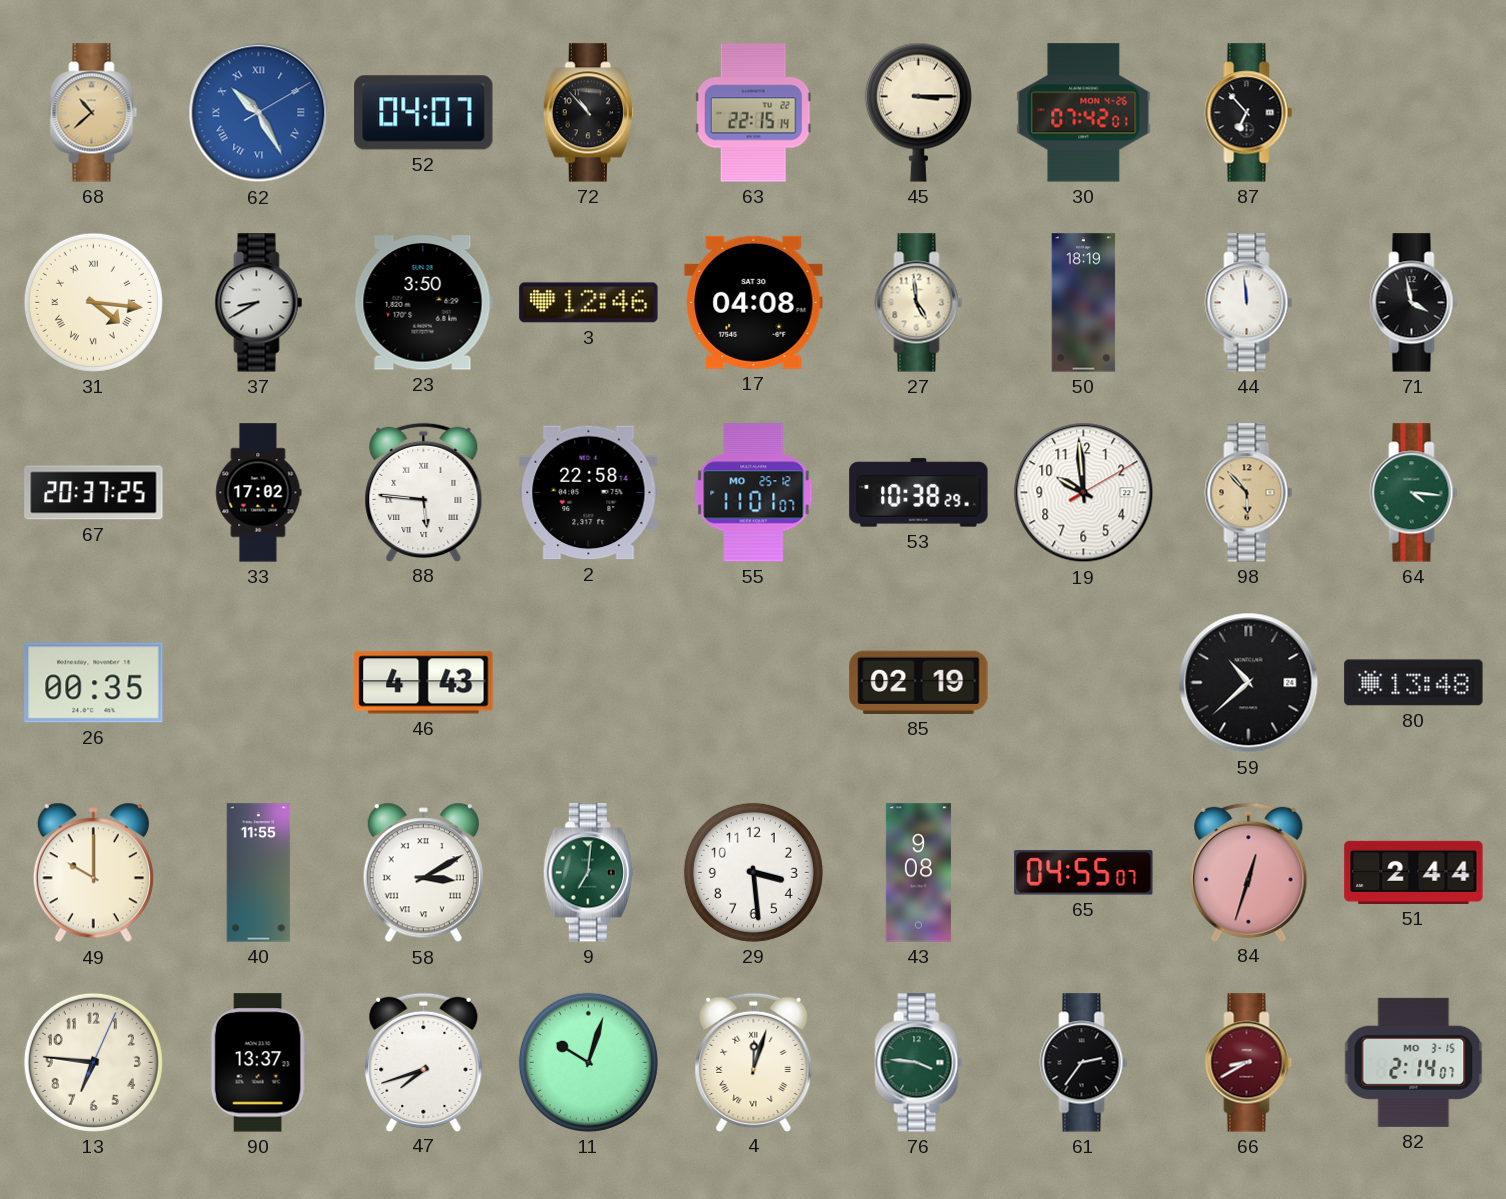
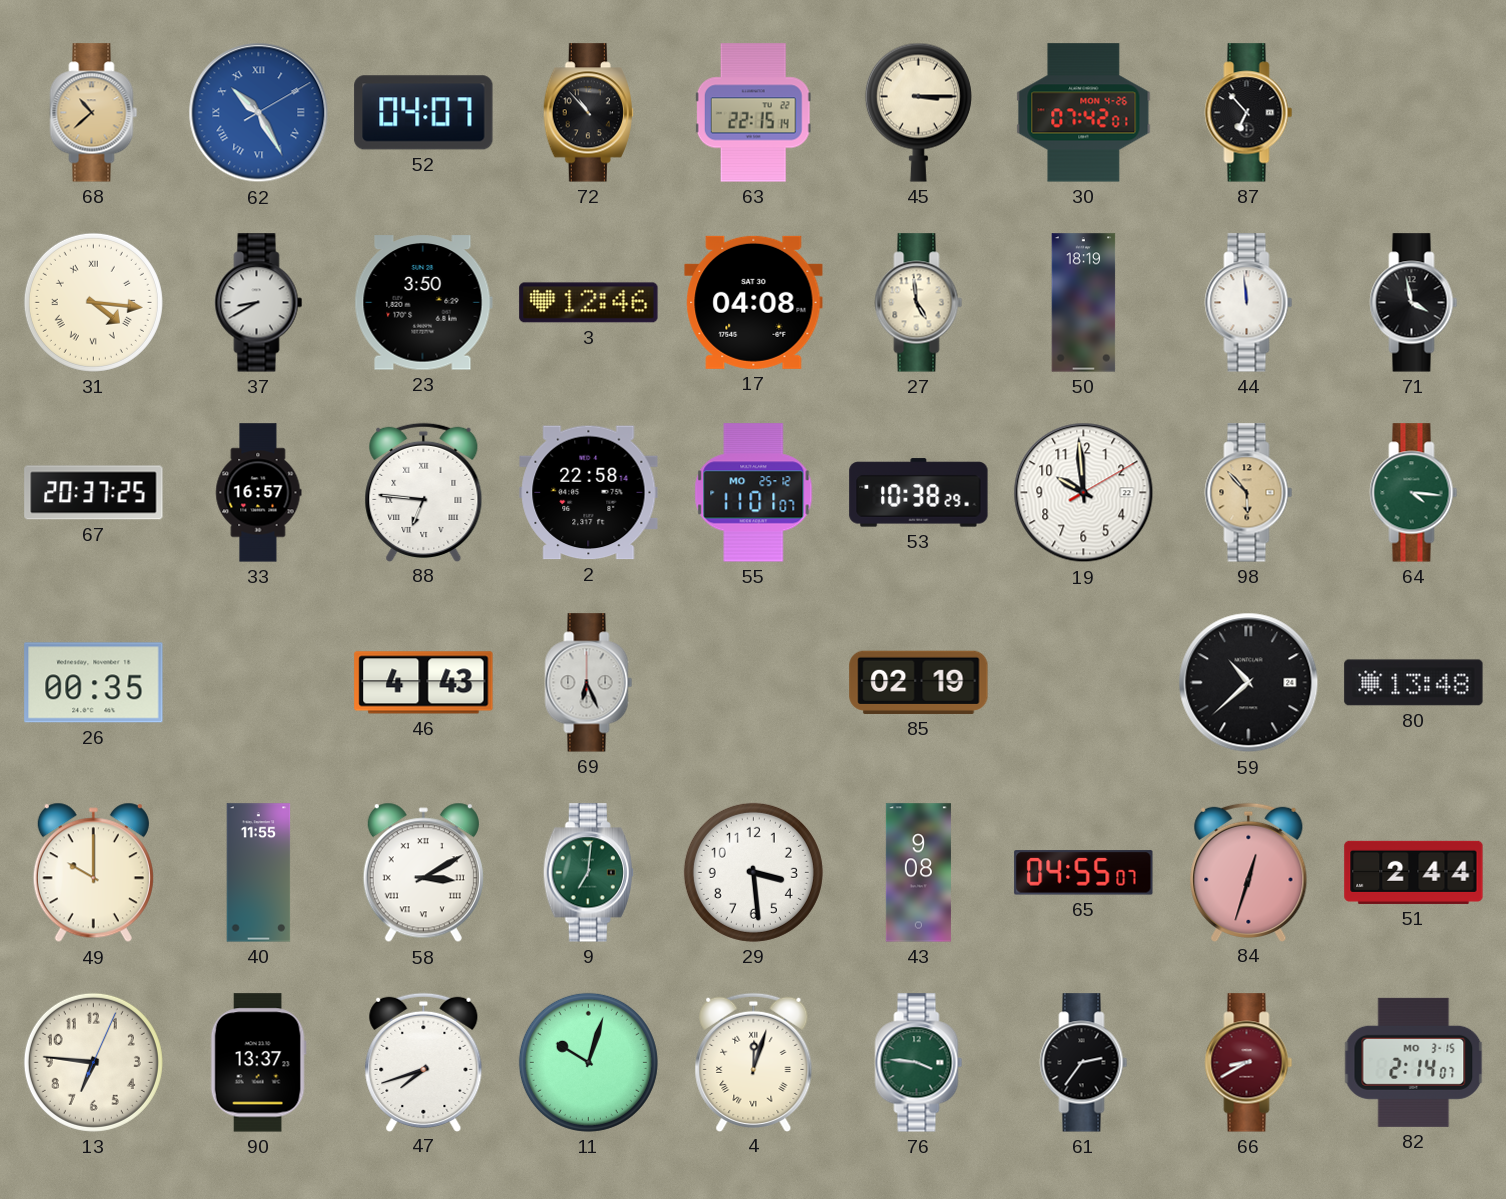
33: 17:02 -> 16:57
88: 5:46 -> 6:46
69: none -> 6:26
